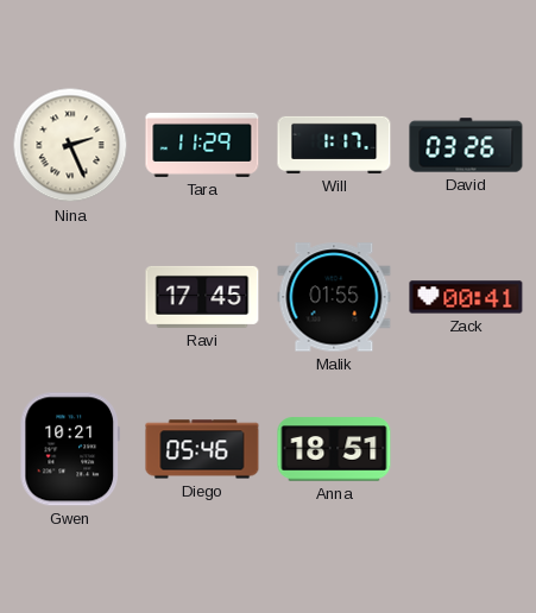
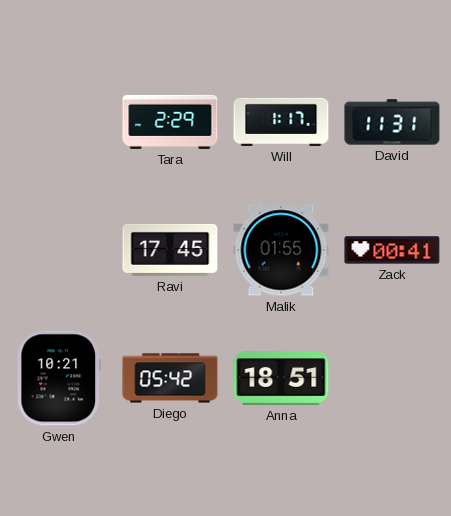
Nina: 2:26 -> none
Tara: 11:29 -> 2:29
David: 03:26 -> 11:31
Diego: 05:46 -> 05:42
